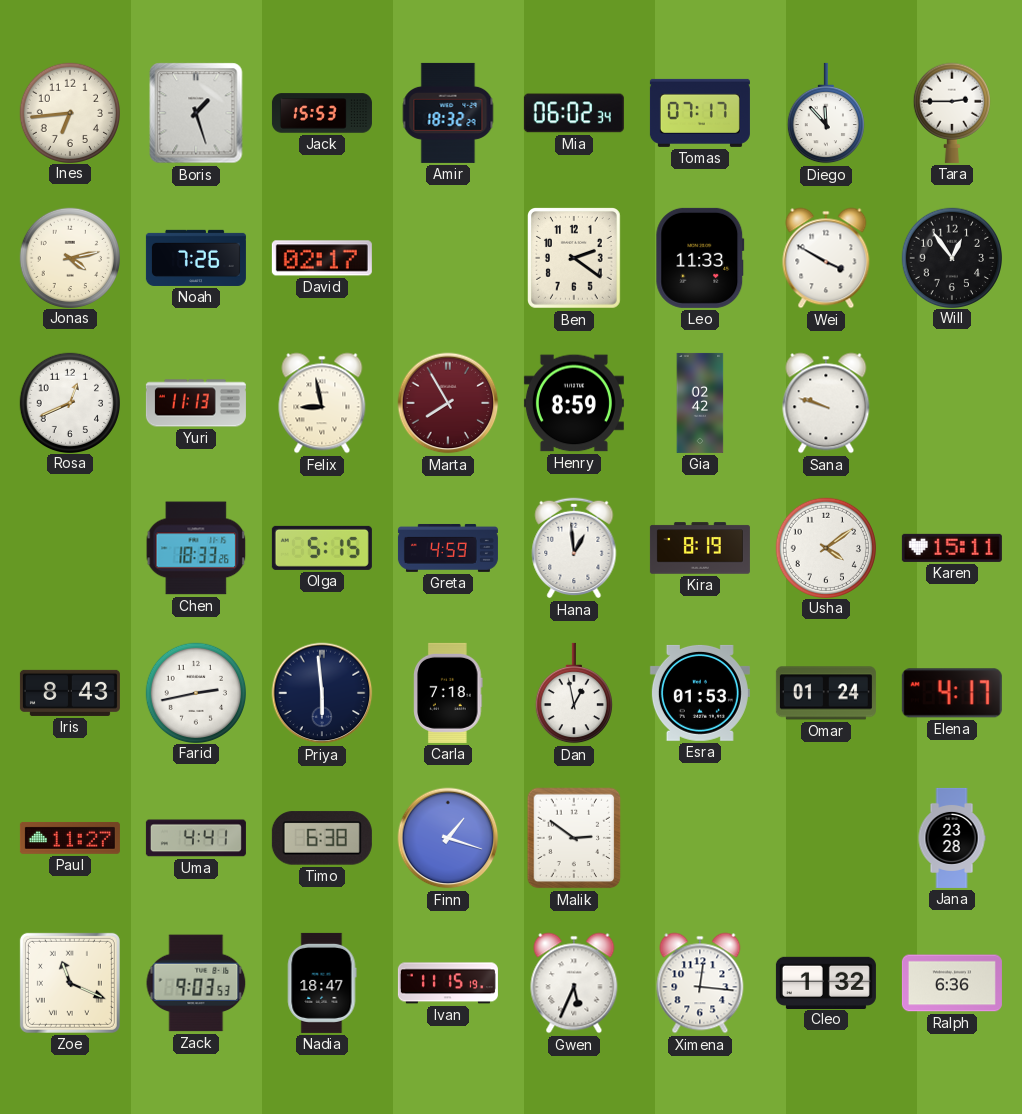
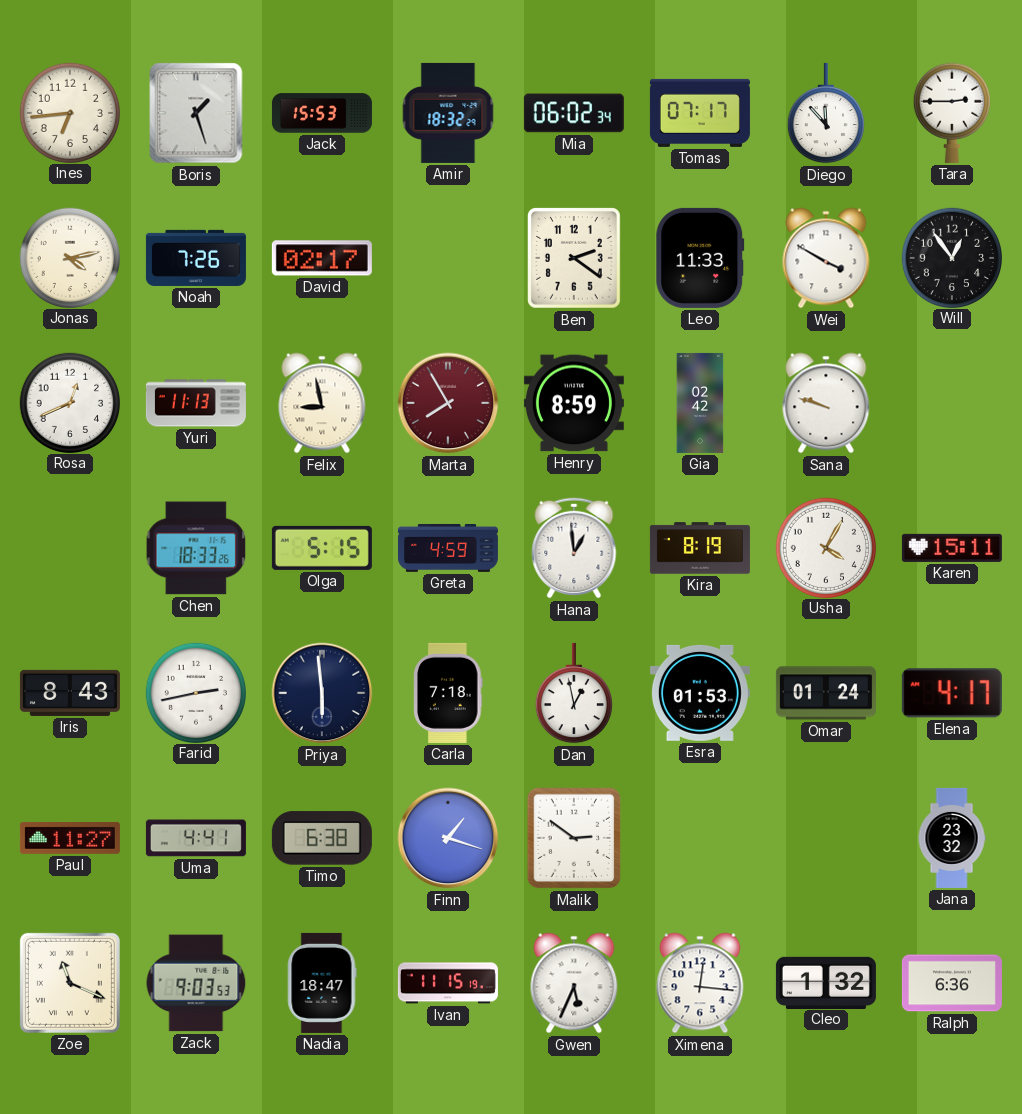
Usha: 4:09 -> 4:05
Jana: 23:28 -> 23:32
